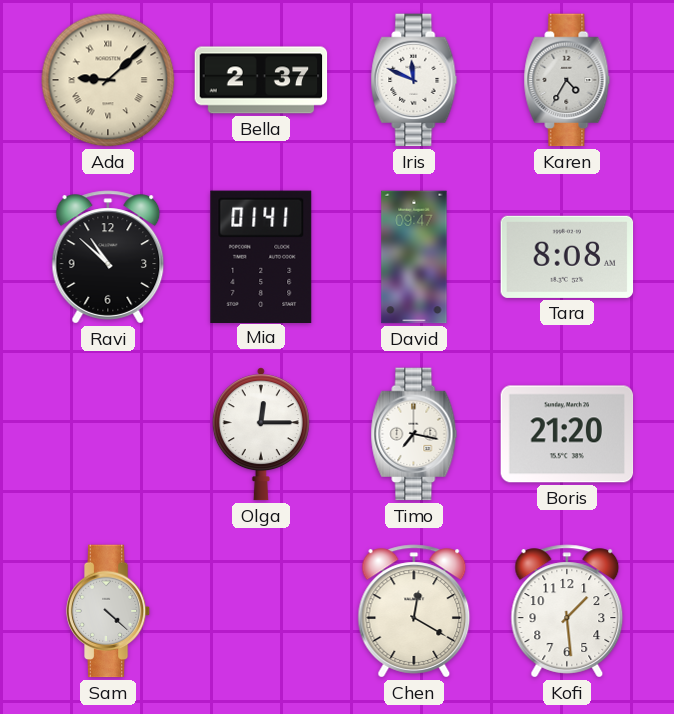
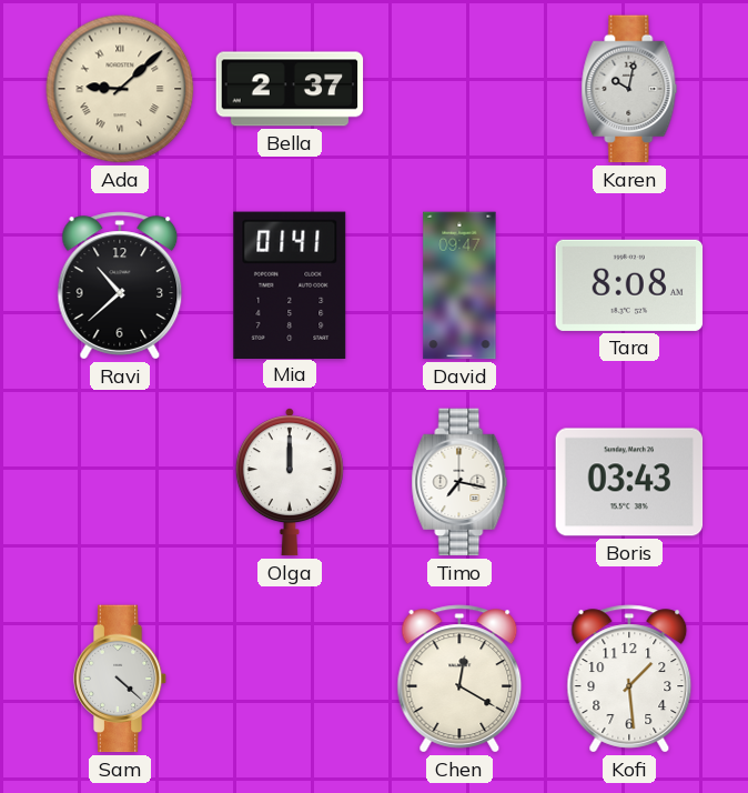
Iris: 11:49 -> none
Karen: 4:35 -> 10:02
Ravi: 10:52 -> 10:38
Olga: 12:15 -> 12:00
Boris: 21:20 -> 03:43
